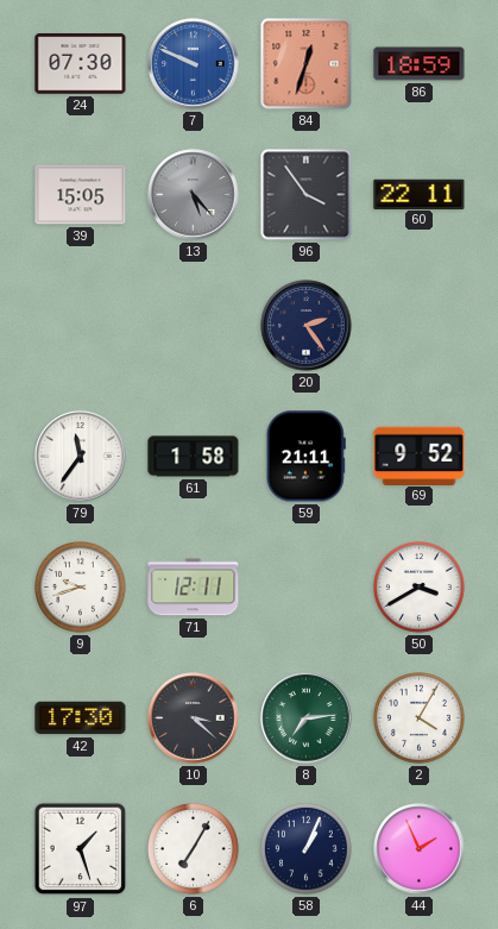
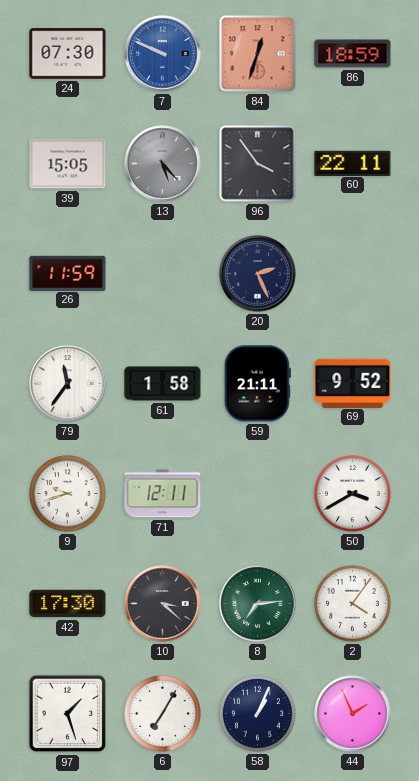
26: none -> 11:59
20: 2:24 -> 2:26
2: 4:05 -> 4:06
